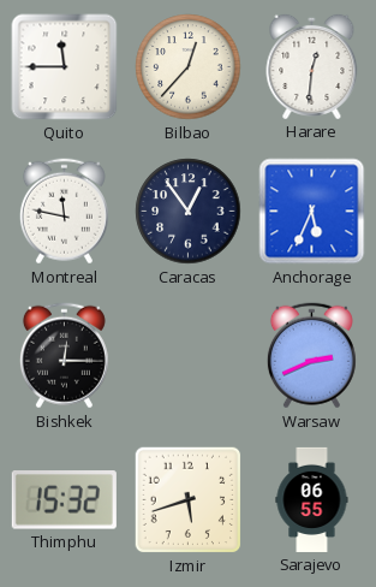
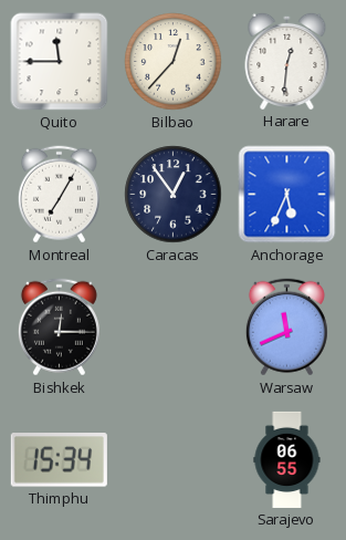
Montreal: 11:47 -> 7:05
Warsaw: 2:41 -> 11:41
Thimphu: 15:32 -> 15:34
Izmir: 5:42 -> none
